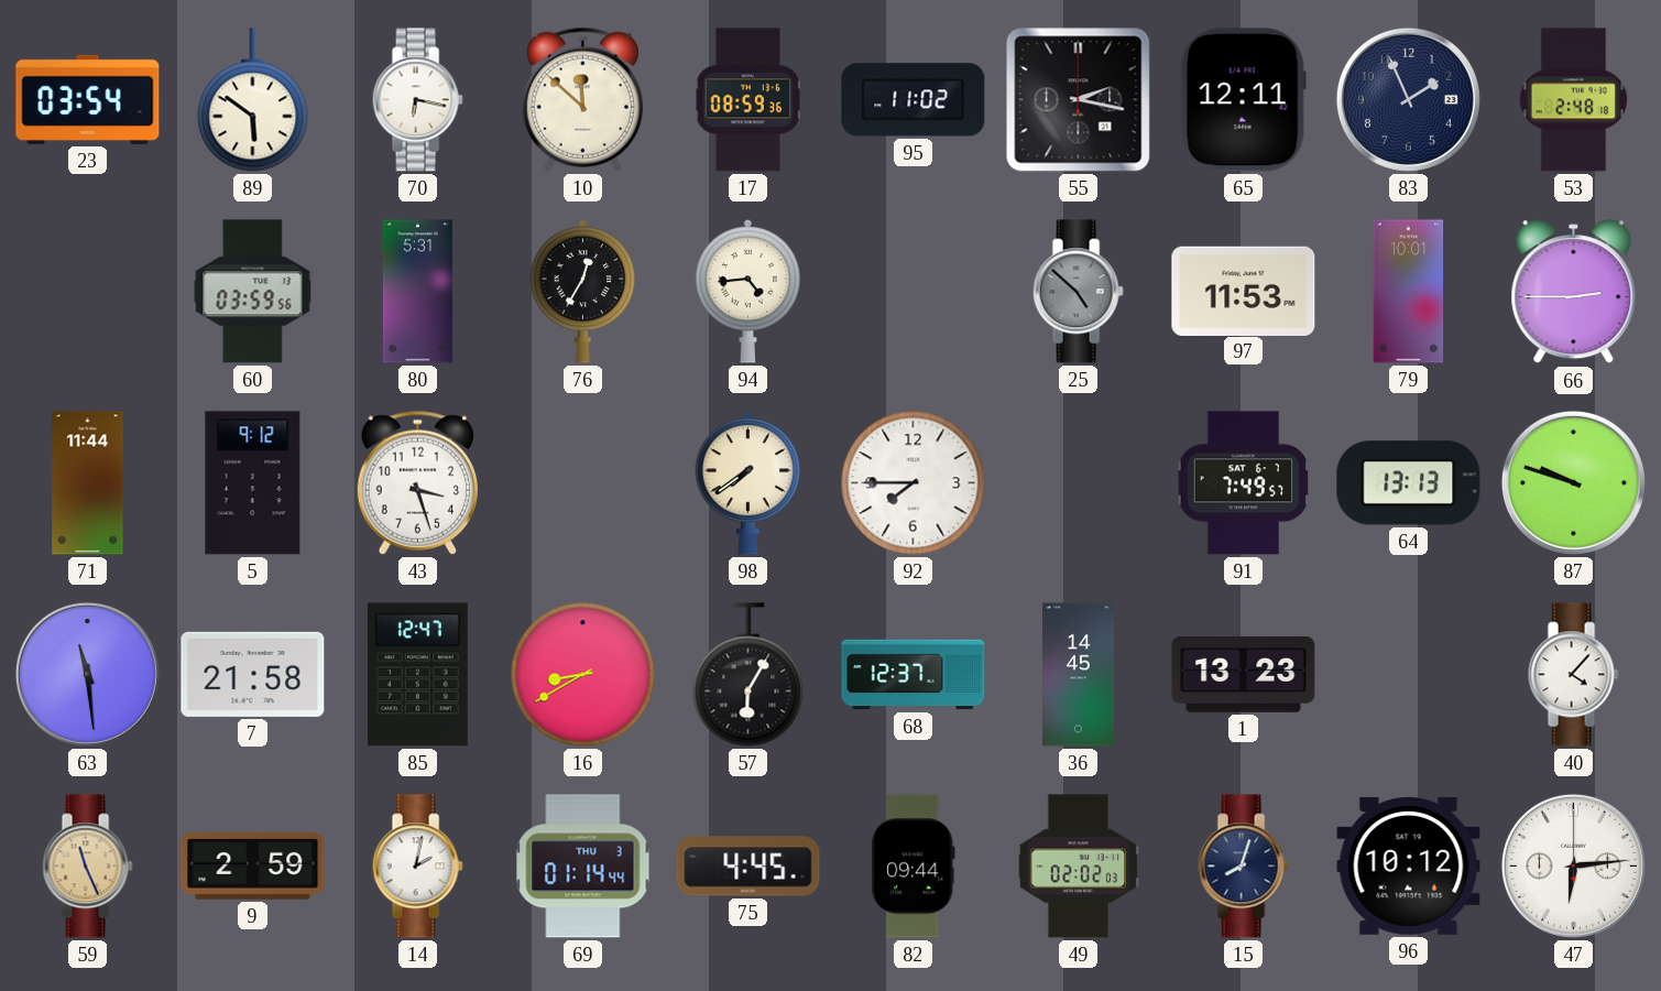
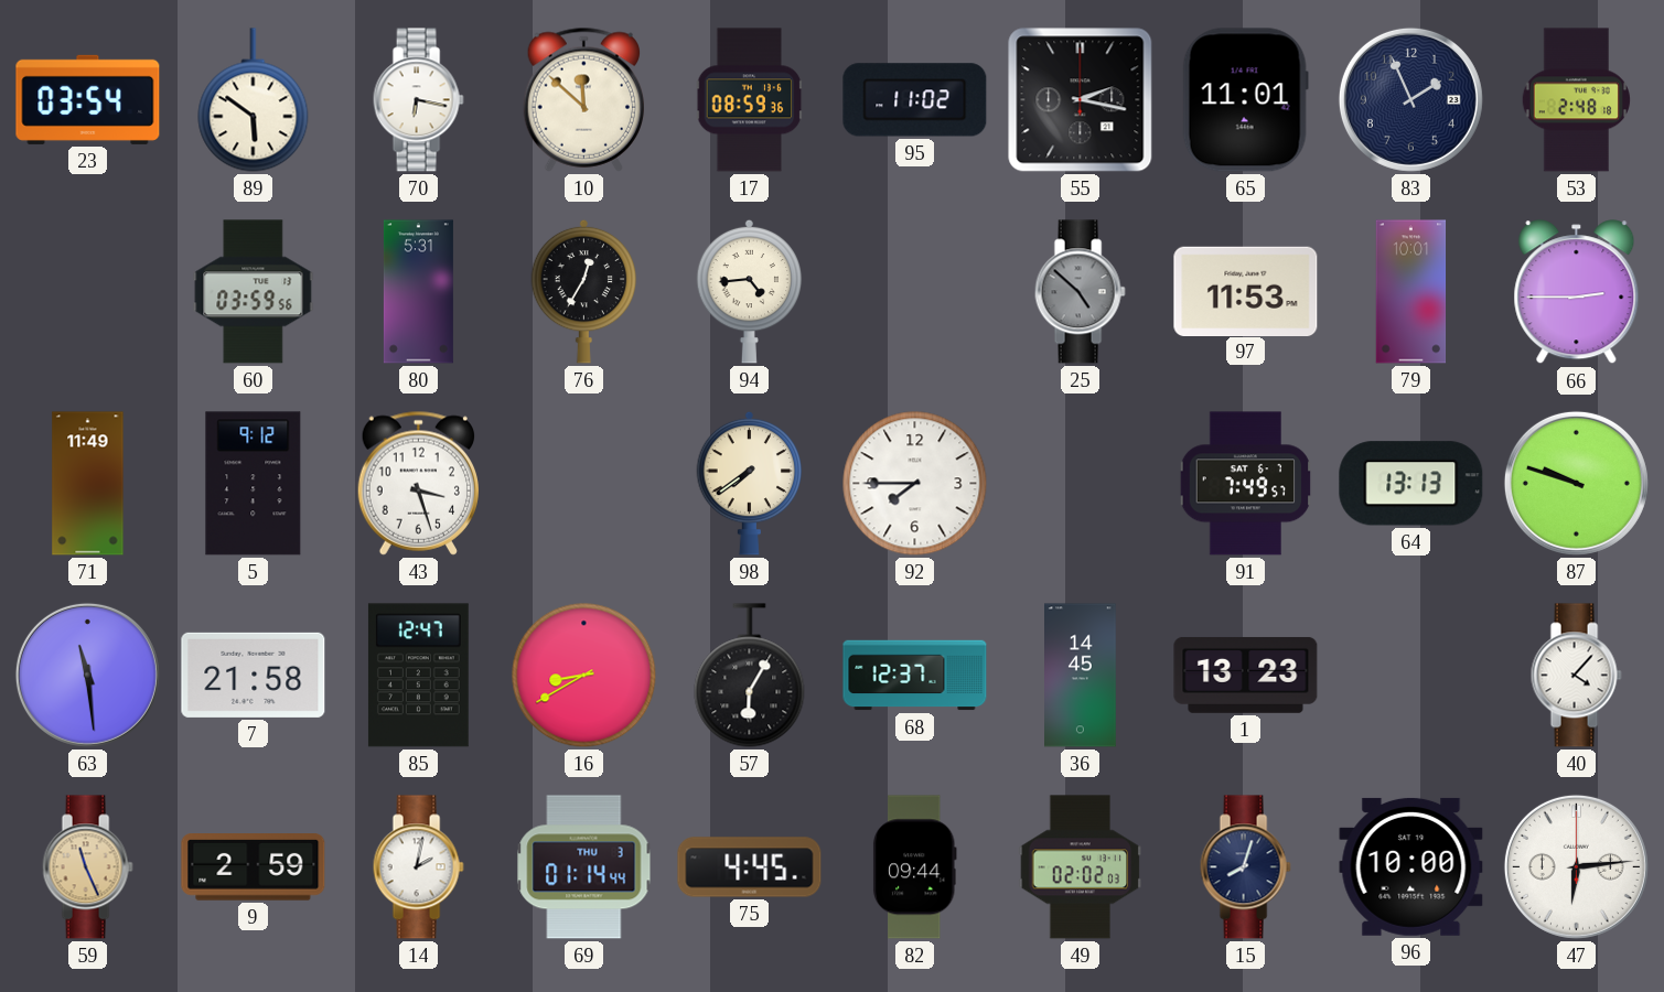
65: 12:11 -> 11:01
71: 11:44 -> 11:49
96: 10:12 -> 10:00
